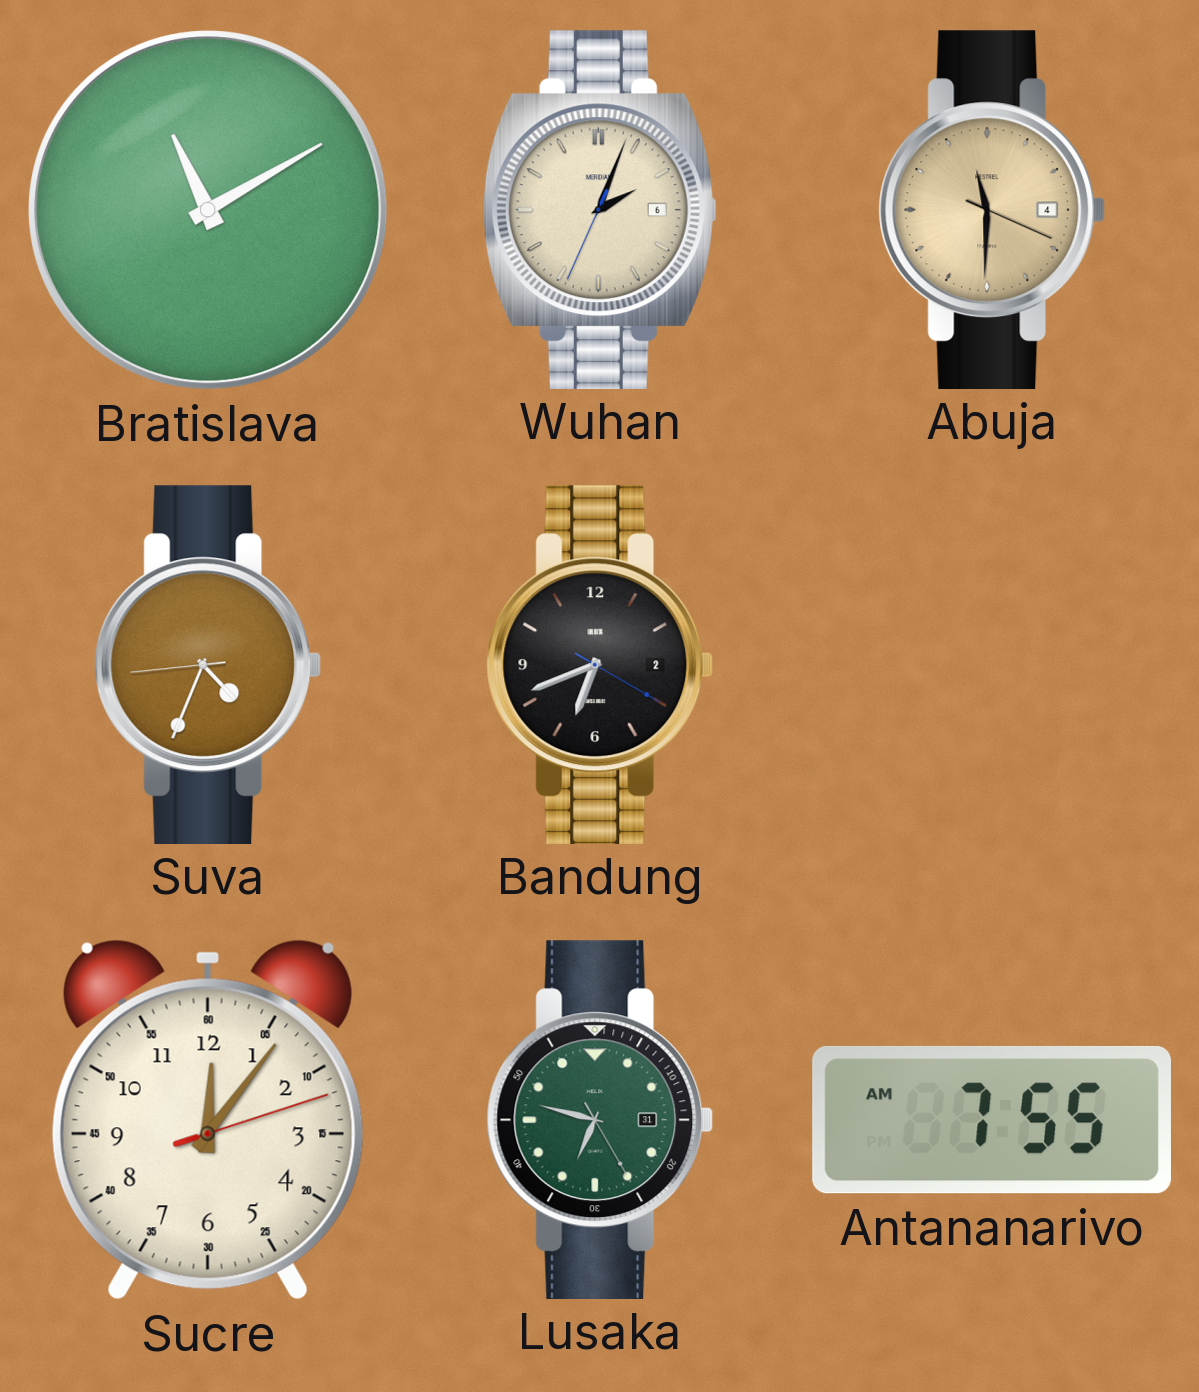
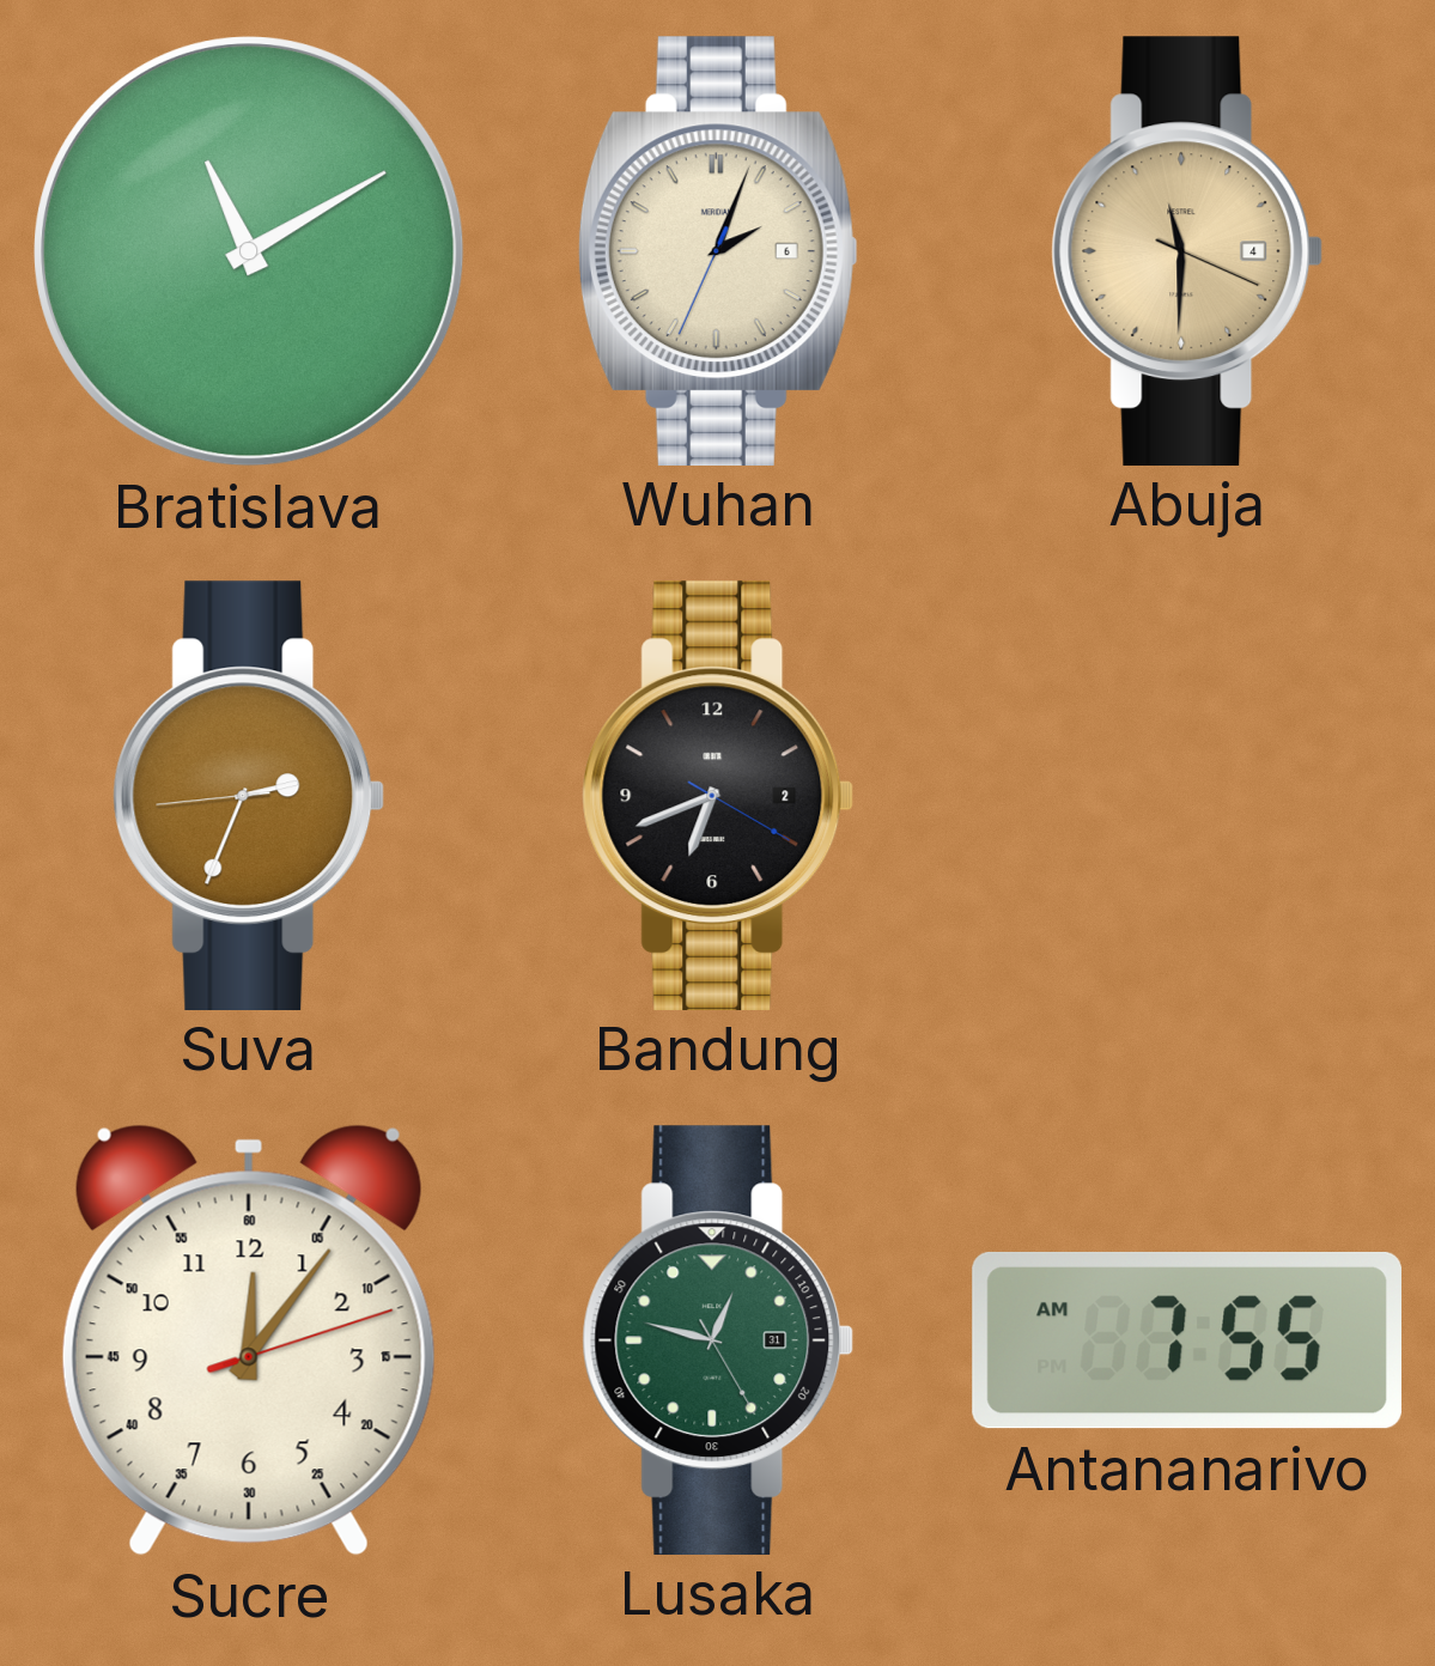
Suva: 4:33 -> 2:33
Lusaka: 6:47 -> 12:47
